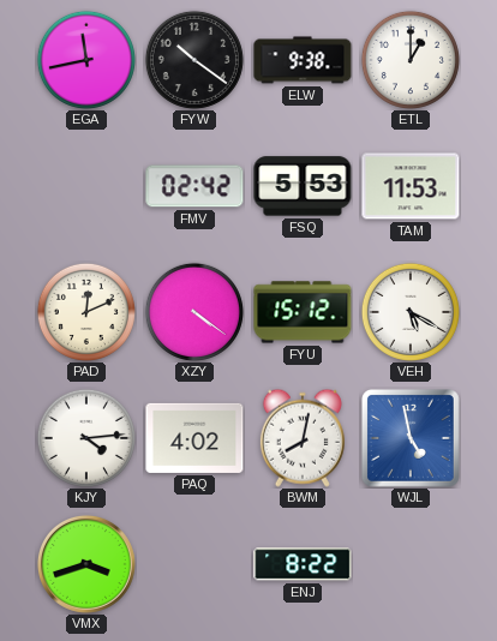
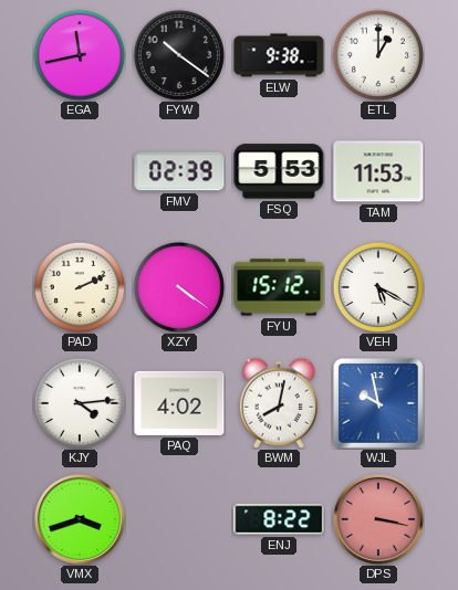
FMV: 02:42 -> 02:39
PAD: 12:11 -> 2:11
WJL: 4:58 -> 9:58
DPS: none -> 3:17
